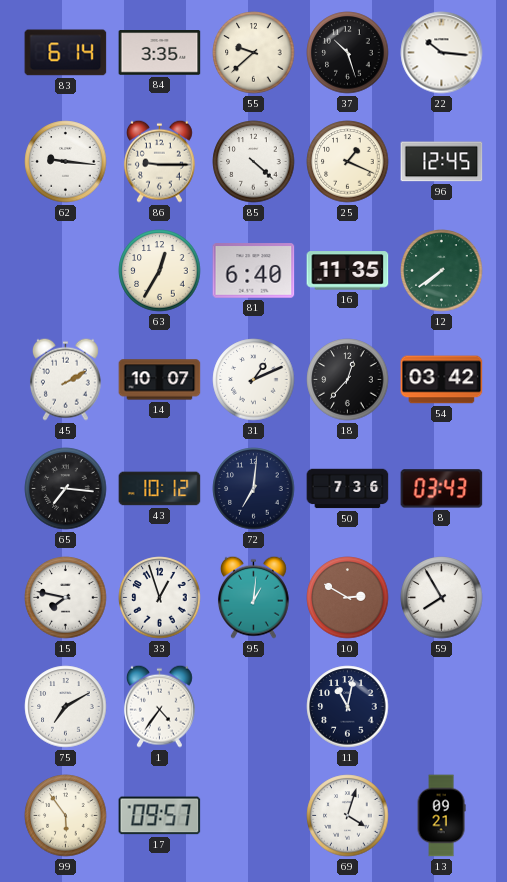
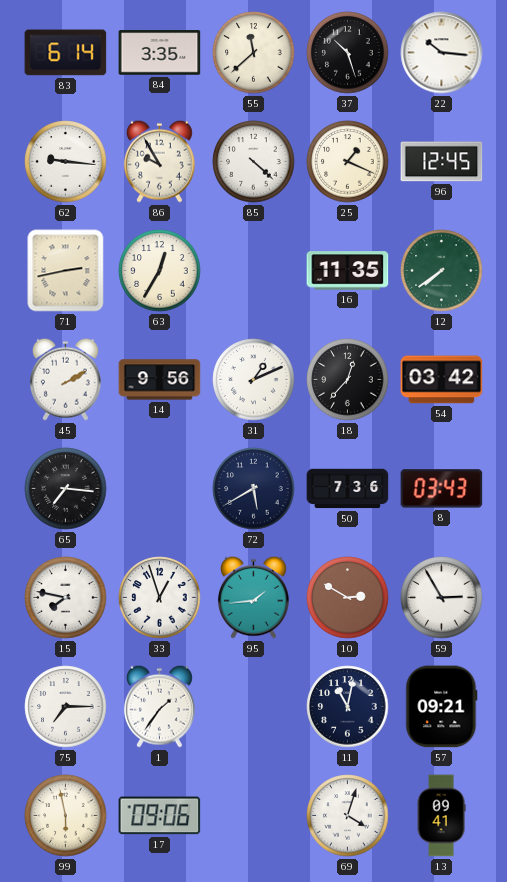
55: 9:38 -> 11:38
86: 9:15 -> 9:55
71: none -> 2:43
81: 6:40 -> none
14: 10:07 -> 9:56
43: 10:12 -> none
72: 7:01 -> 5:40
95: 1:01 -> 1:44
59: 7:55 -> 2:55
75: 7:10 -> 7:15
1: 4:36 -> 1:36
57: none -> 09:21
99: 5:54 -> 5:58
17: 09:57 -> 09:06
13: 09:21 -> 09:41
